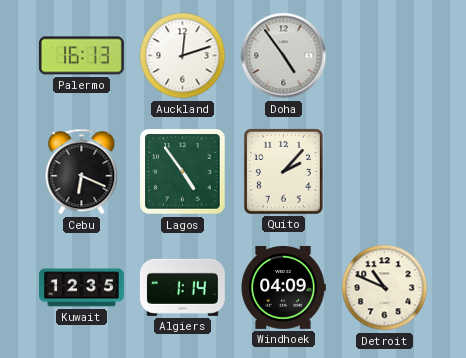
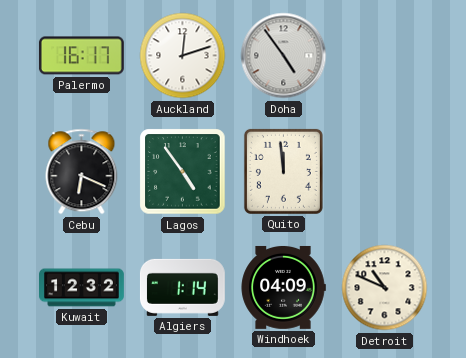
Palermo: 16:13 -> 16:17
Quito: 2:07 -> 11:59
Kuwait: 12:35 -> 12:32
